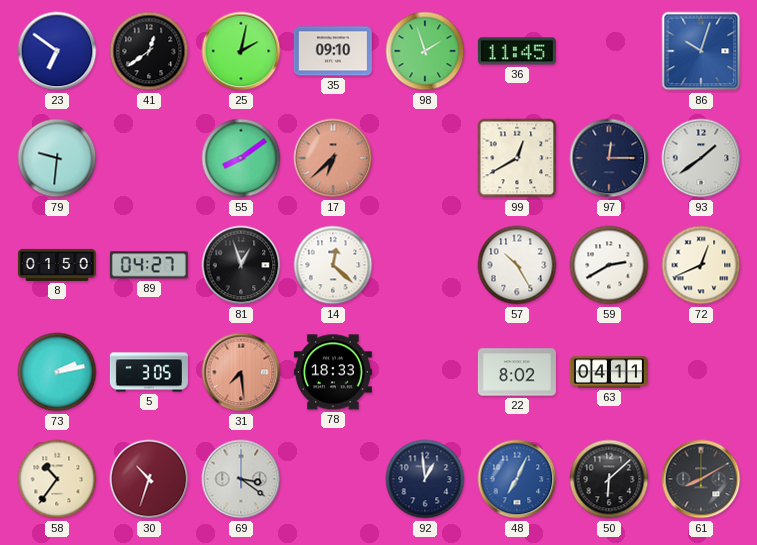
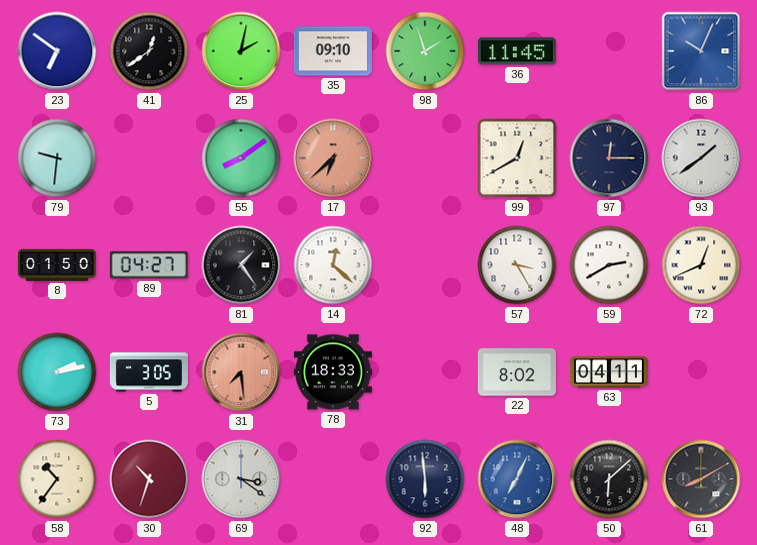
86: 10:03 -> 10:04
81: 12:57 -> 1:24
57: 10:25 -> 3:25
92: 12:59 -> 5:59
